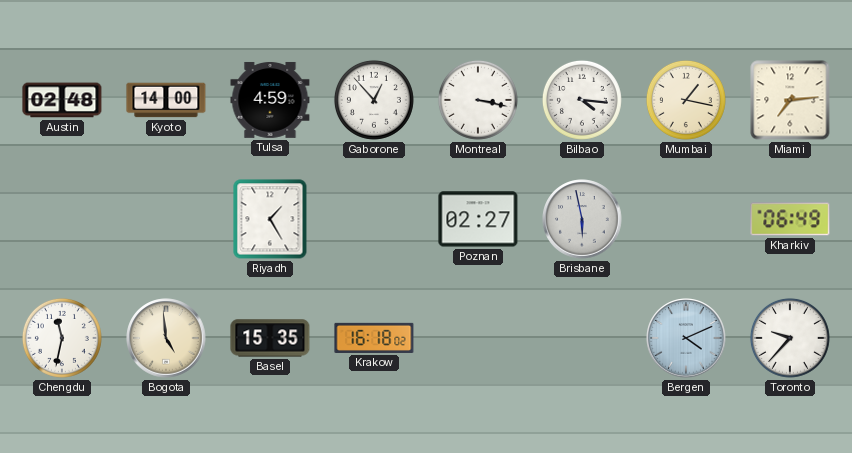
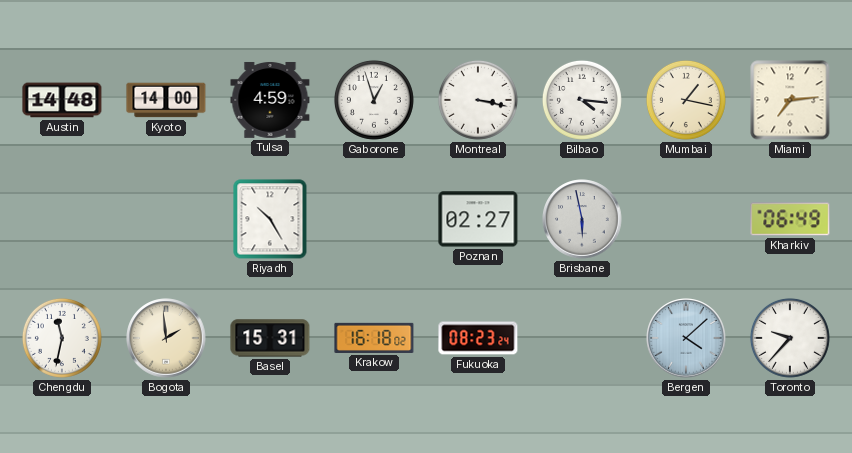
Austin: 02:48 -> 14:48
Gaborone: 12:53 -> 12:57
Riyadh: 1:25 -> 10:25
Bogota: 4:59 -> 1:59
Basel: 15:35 -> 15:31
Fukuoka: none -> 08:23
Bergen: 4:11 -> 4:08
